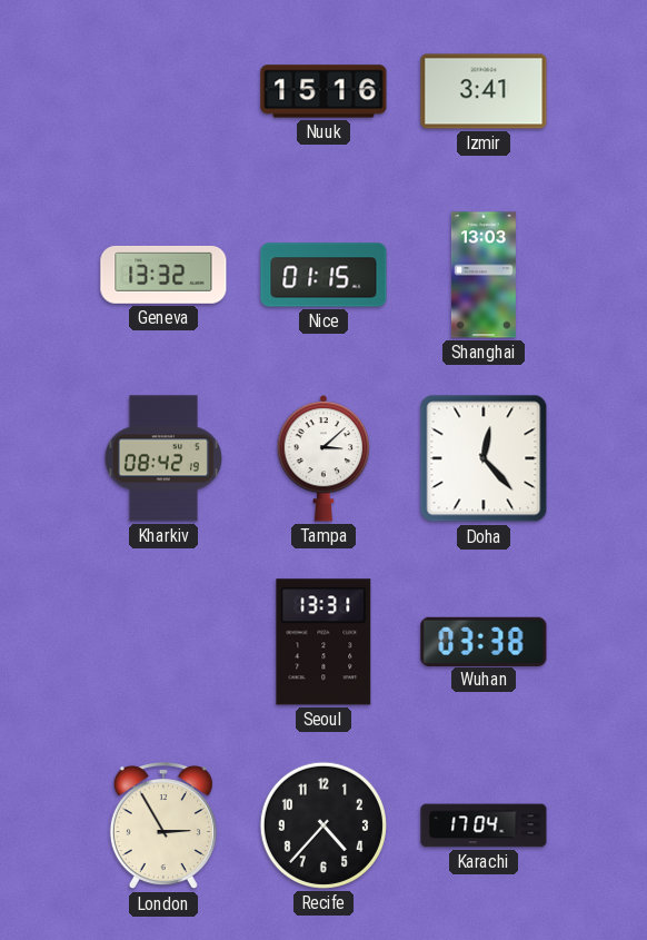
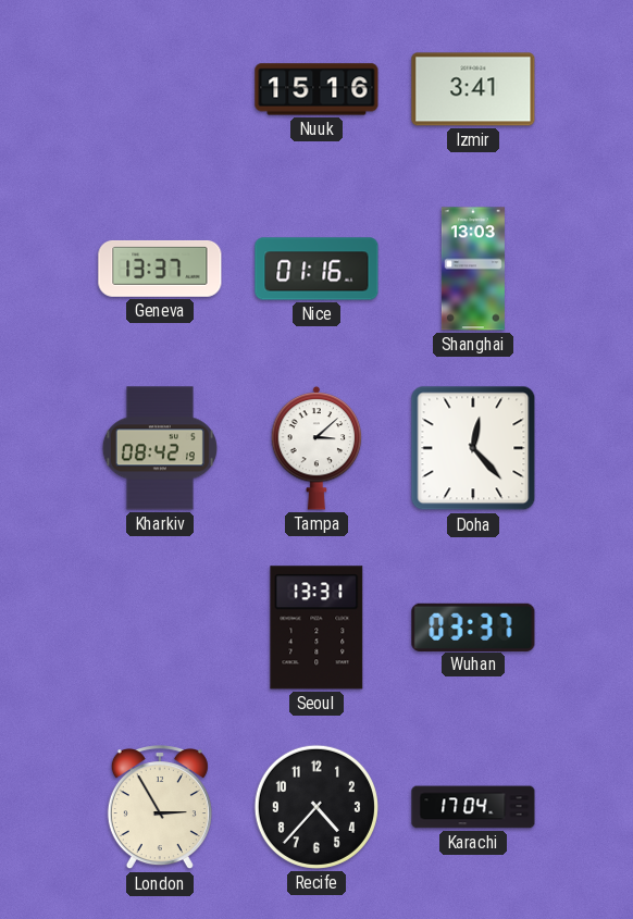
Geneva: 13:32 -> 13:37
Nice: 01:15 -> 01:16
Wuhan: 03:38 -> 03:37
